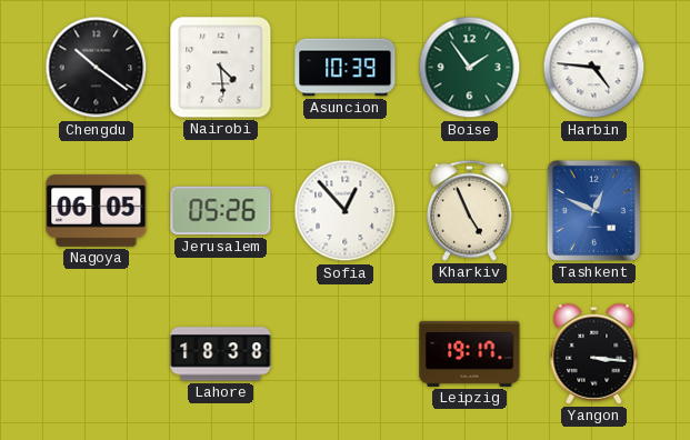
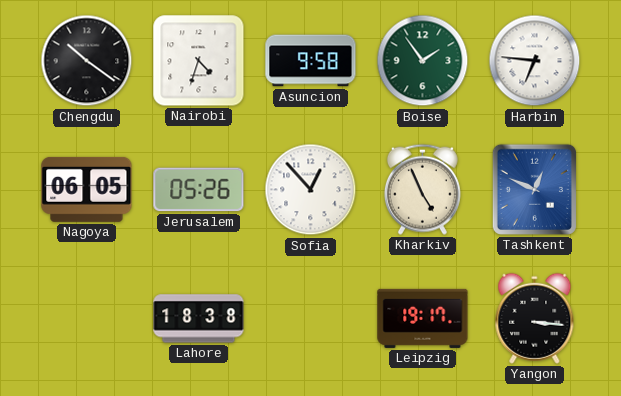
Nairobi: 4:29 -> 4:33
Asuncion: 10:39 -> 9:58
Harbin: 4:46 -> 6:46
